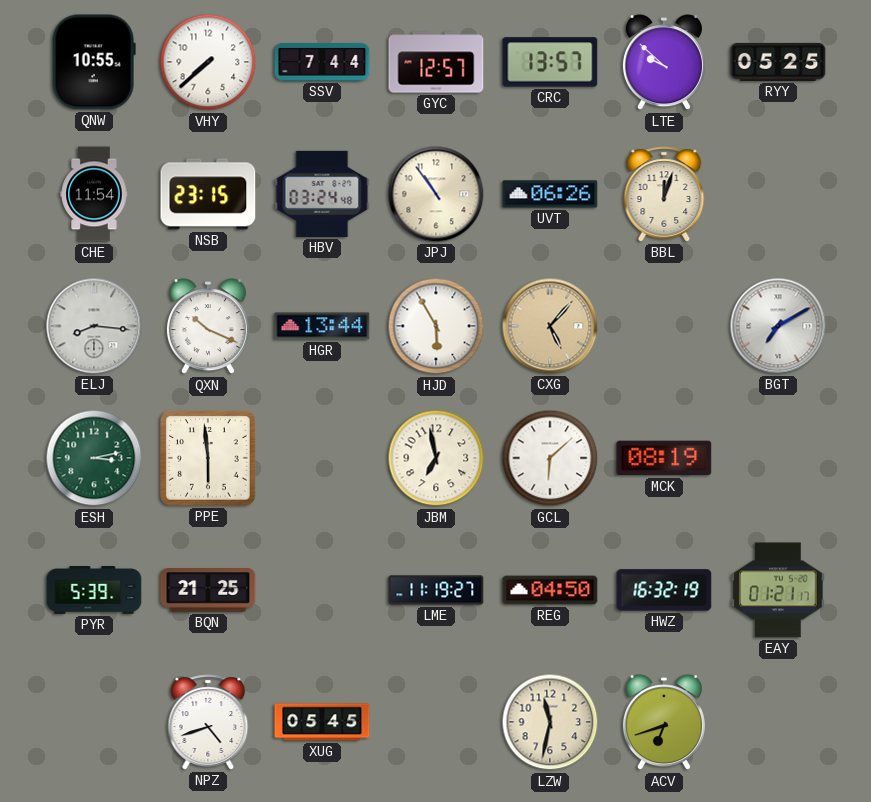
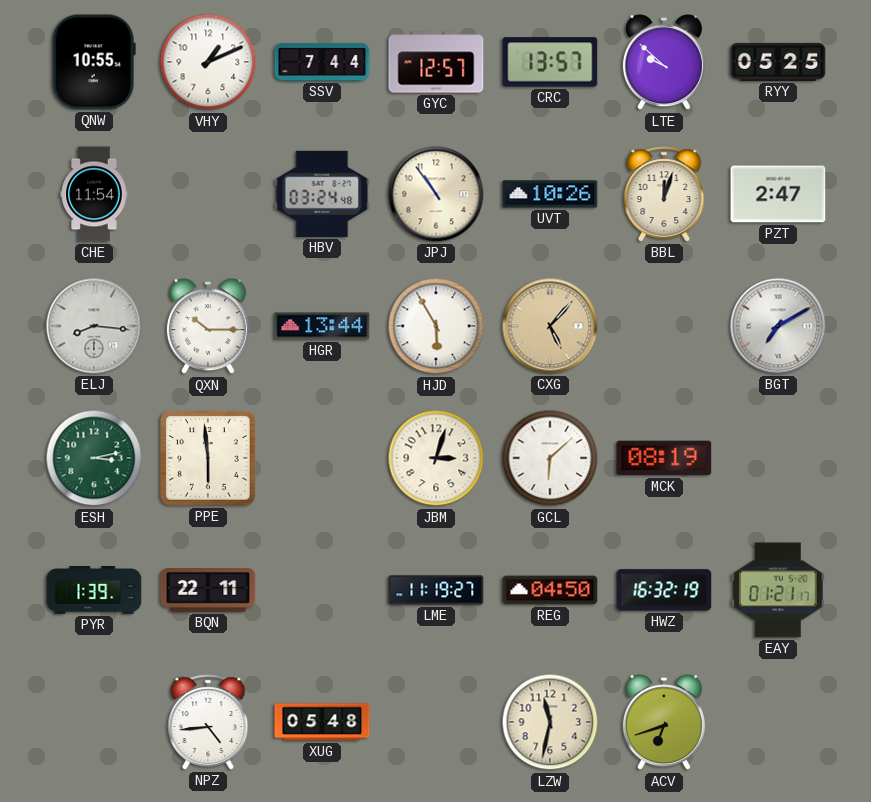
VHY: 7:38 -> 1:11
NSB: 23:15 -> none
UVT: 06:26 -> 10:26
PZT: none -> 2:47
QXN: 10:19 -> 10:15
JBM: 6:58 -> 3:03
PYR: 5:39 -> 1:39
BQN: 21:25 -> 22:11
NPZ: 4:42 -> 4:44
XUG: 05:45 -> 05:48
